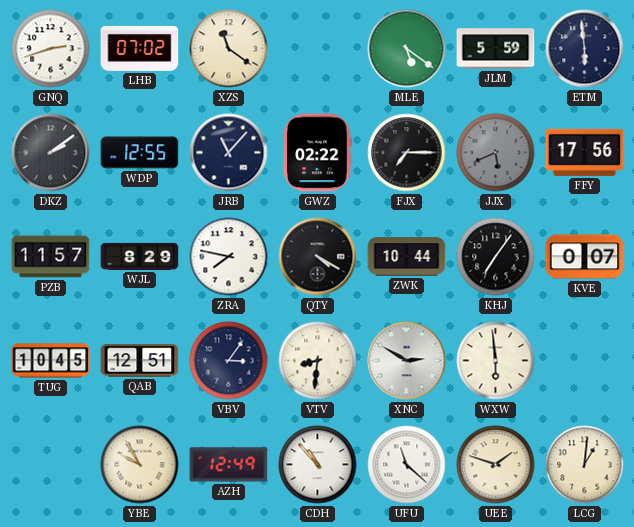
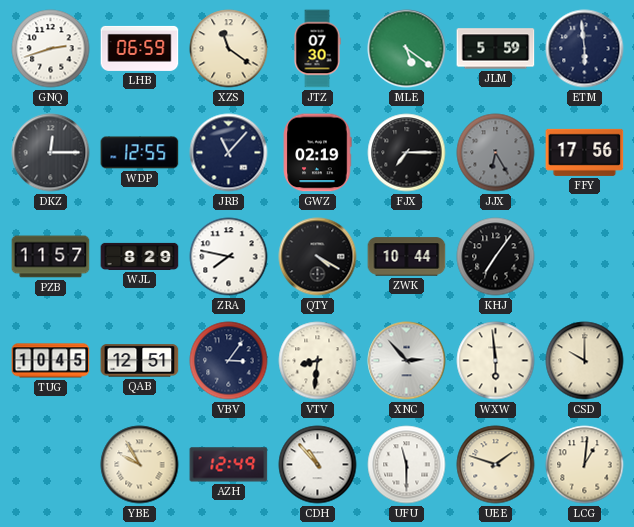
LHB: 07:02 -> 06:59
JTZ: none -> 07:30
DKZ: 2:09 -> 12:15
GWZ: 02:22 -> 02:19
JJX: 5:41 -> 6:25
KVE: 0:07 -> none
XNC: 2:50 -> 2:53
CSD: none -> 10:00
UFU: 11:22 -> 11:30
